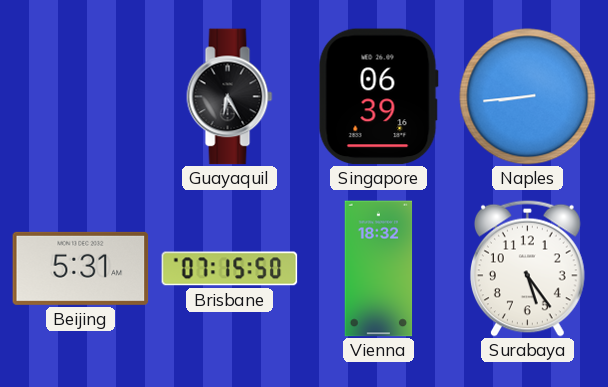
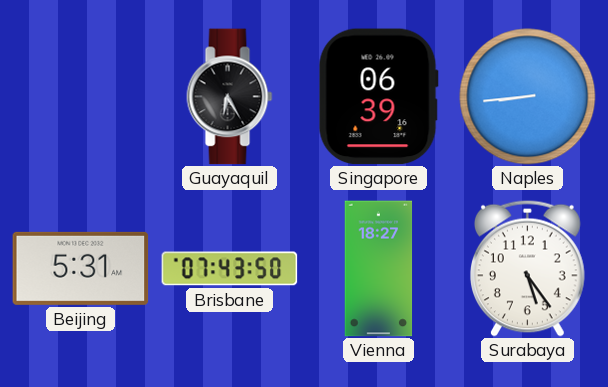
Brisbane: 07:15 -> 07:43
Vienna: 18:32 -> 18:27
